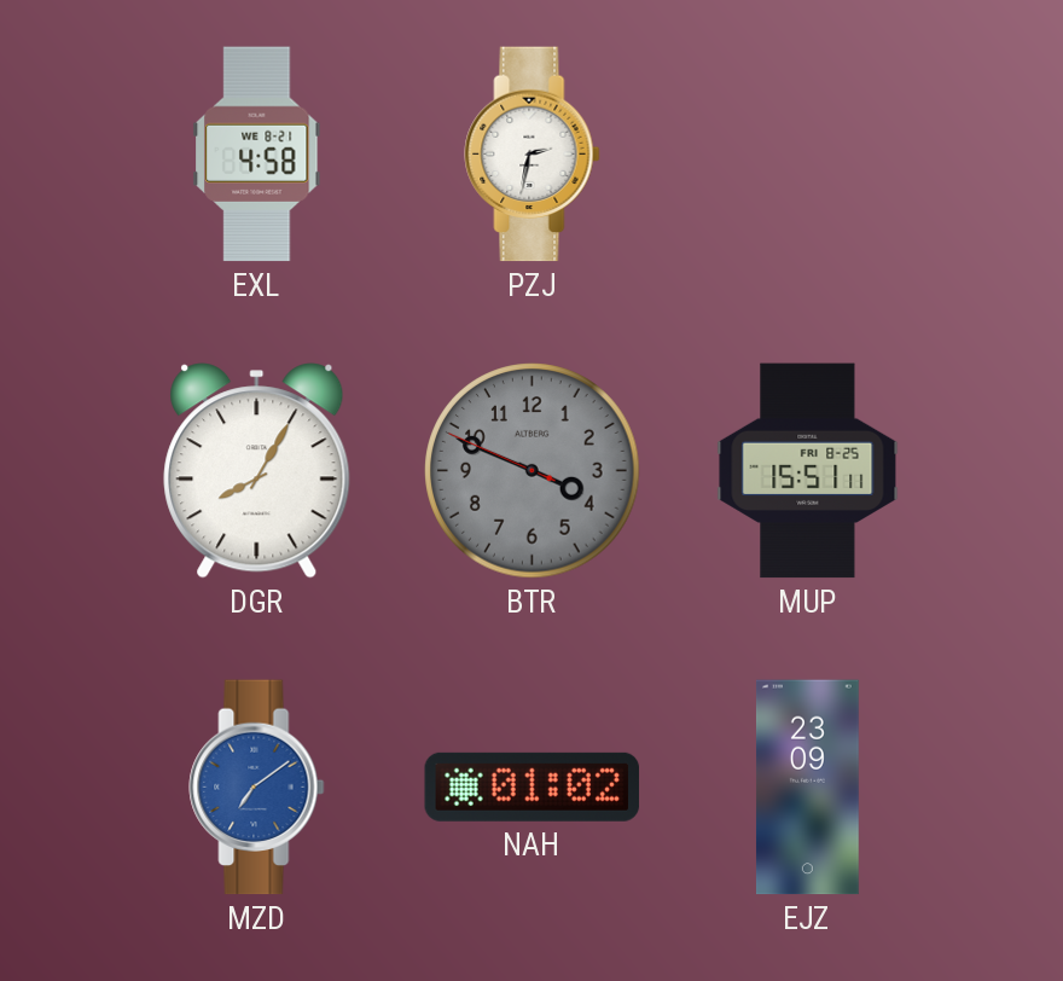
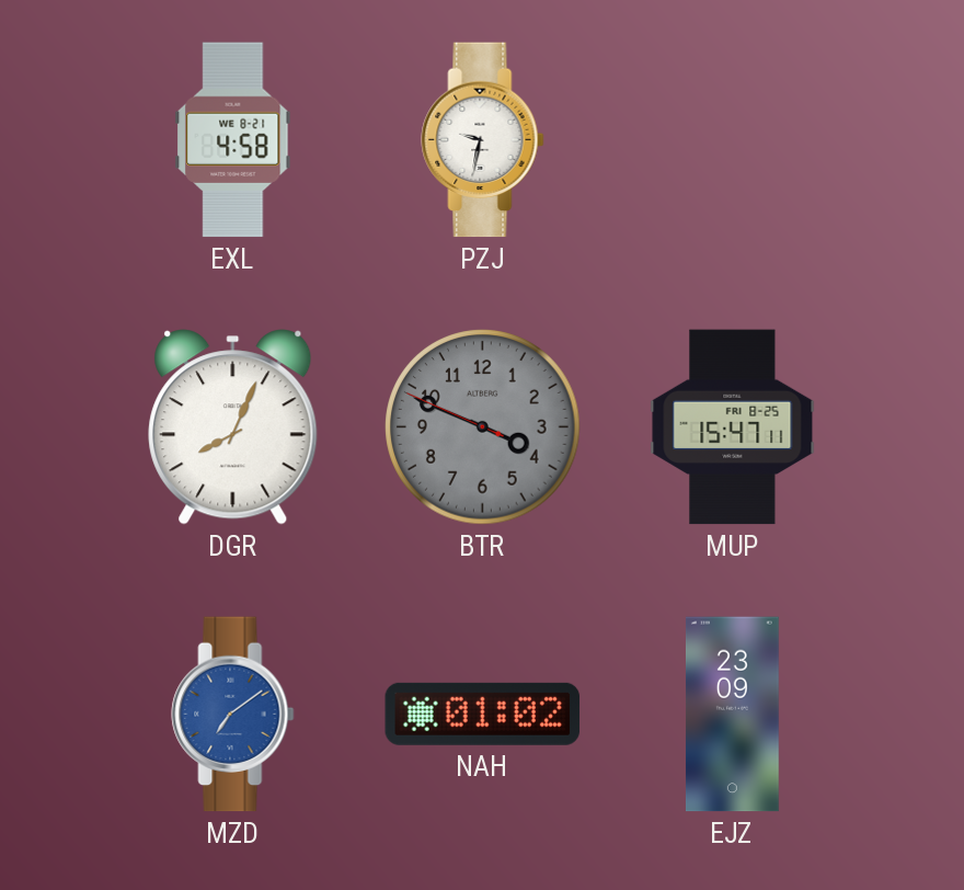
PZJ: 2:32 -> 9:32
DGR: 8:05 -> 8:04
MUP: 15:51 -> 15:47
